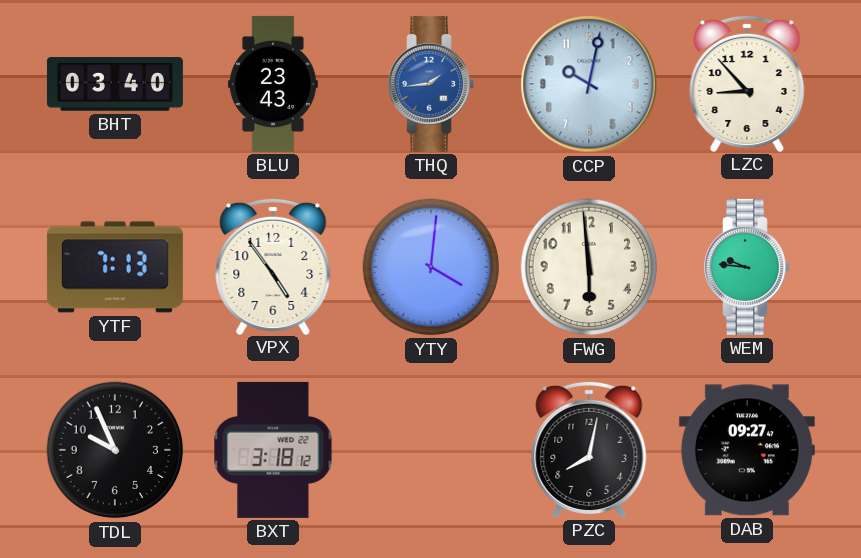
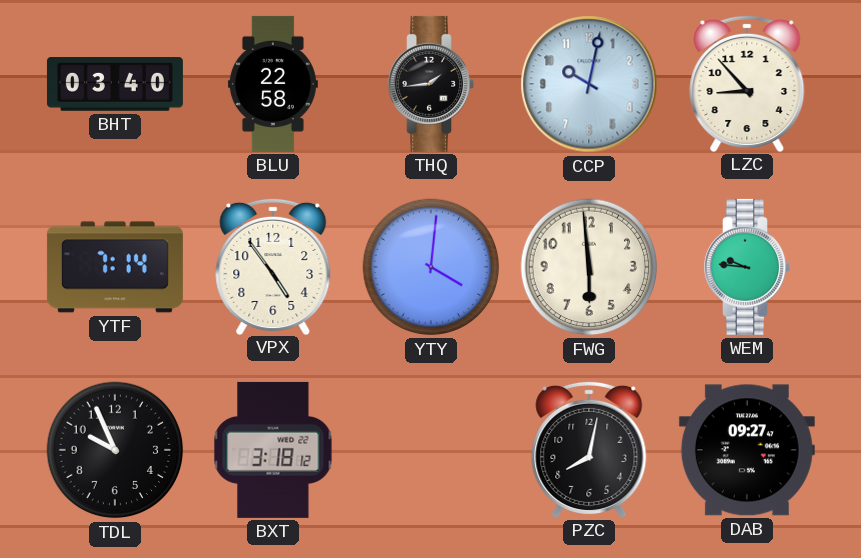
BLU: 23:43 -> 22:58
THQ dial: blue -> black
YTF: 7:13 -> 7:14
